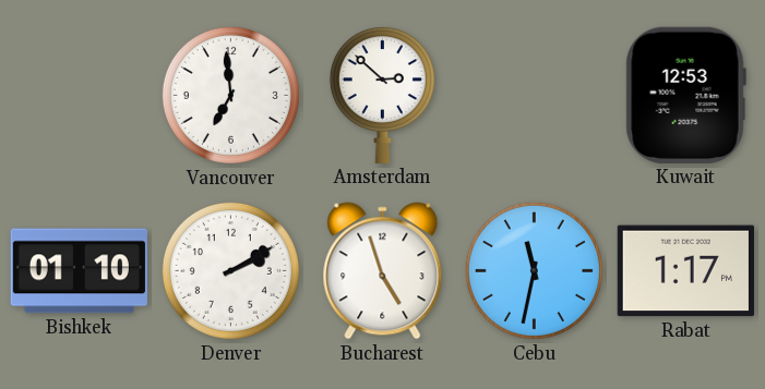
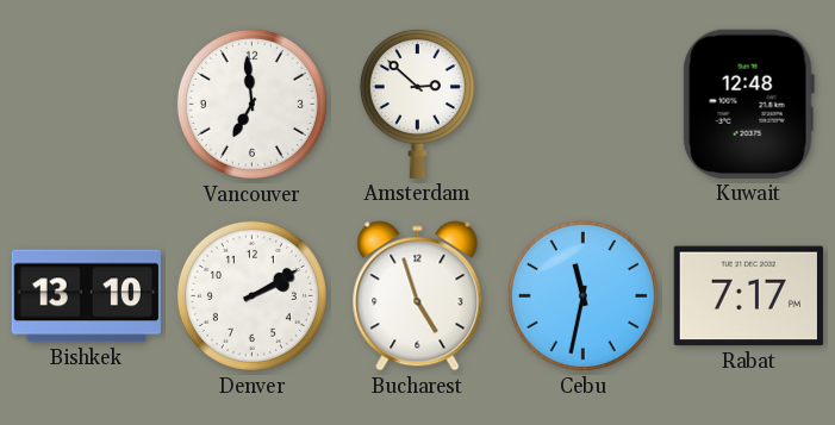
Kuwait: 12:53 -> 12:48
Bishkek: 01:10 -> 13:10
Rabat: 1:17 -> 7:17
